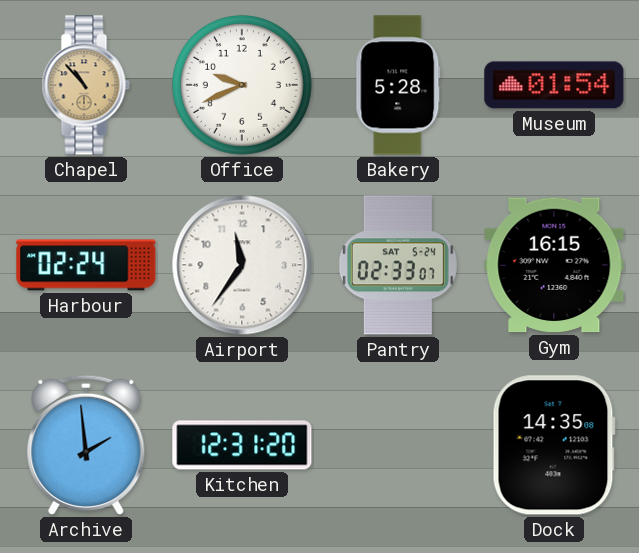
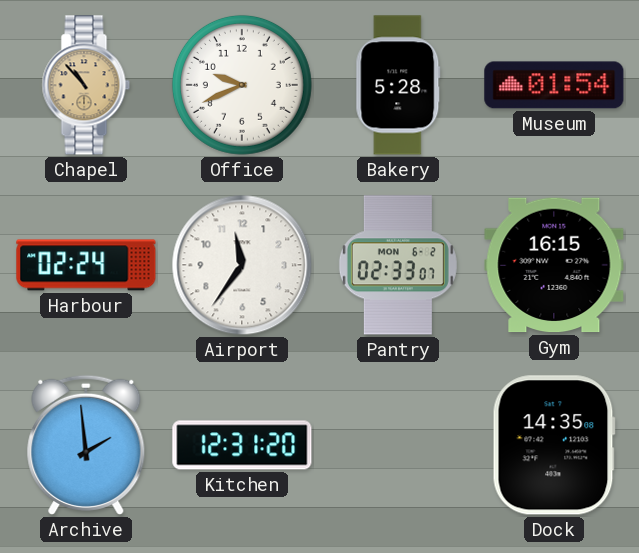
Pantry date: SAT 5-24 -> MON 6-2
